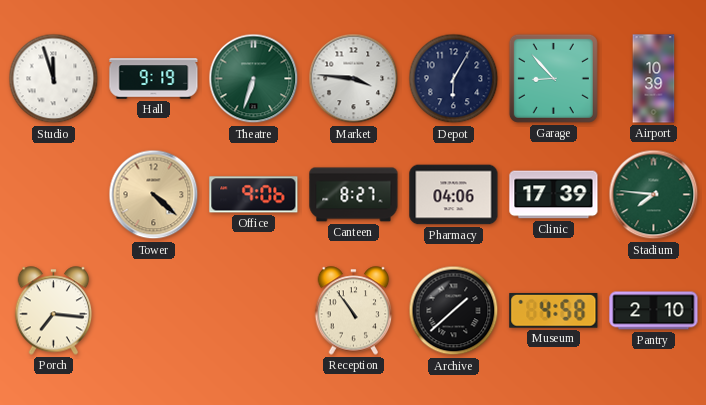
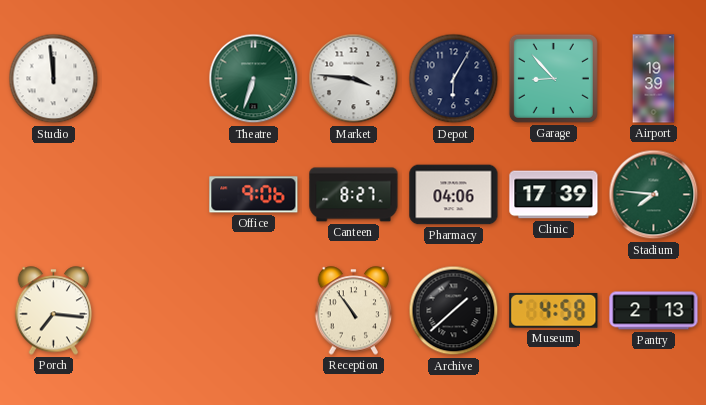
Studio: 11:57 -> 11:59
Hall: 9:19 -> none
Airport: 10:39 -> 19:39
Tower: 4:22 -> none
Pantry: 2:10 -> 2:13
